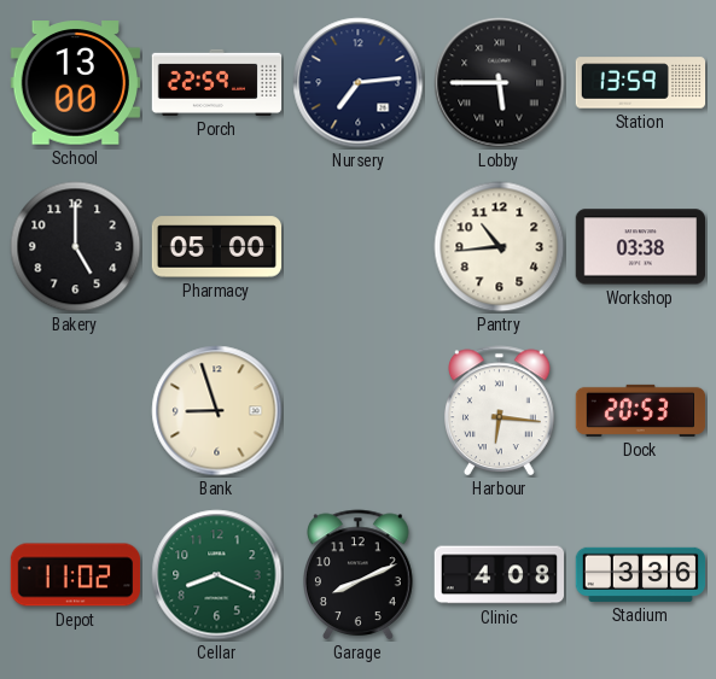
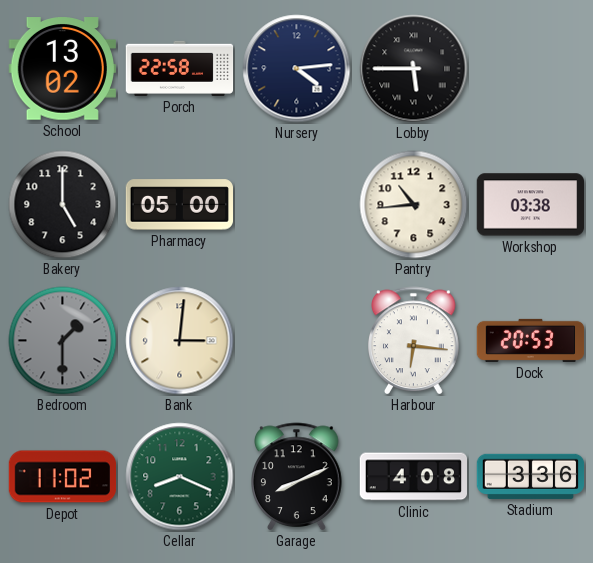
School: 13:00 -> 13:02
Porch: 22:59 -> 22:58
Nursery: 7:14 -> 4:14
Station: 13:59 -> none
Bedroom: none -> 1:30
Bank: 8:57 -> 3:01
